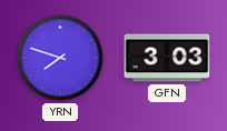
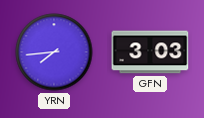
YRN: 7:48 -> 7:44
